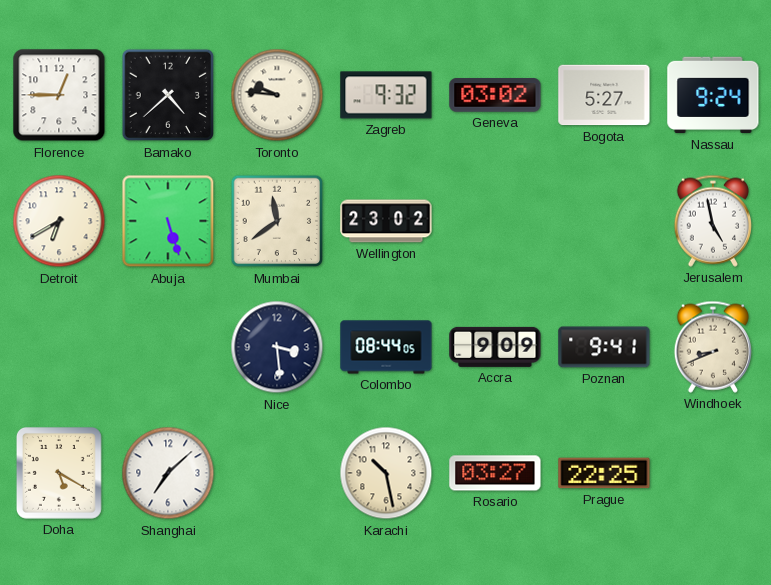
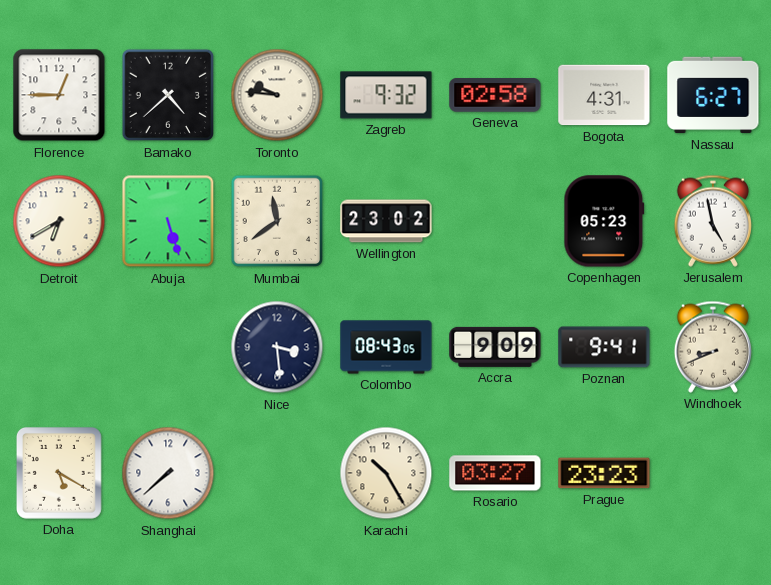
Geneva: 03:02 -> 02:58
Bogota: 5:27 -> 4:31
Nassau: 9:24 -> 6:27
Copenhagen: none -> 05:23
Colombo: 08:44 -> 08:43
Shanghai: 7:08 -> 7:38
Karachi: 10:28 -> 10:25
Prague: 22:25 -> 23:23
